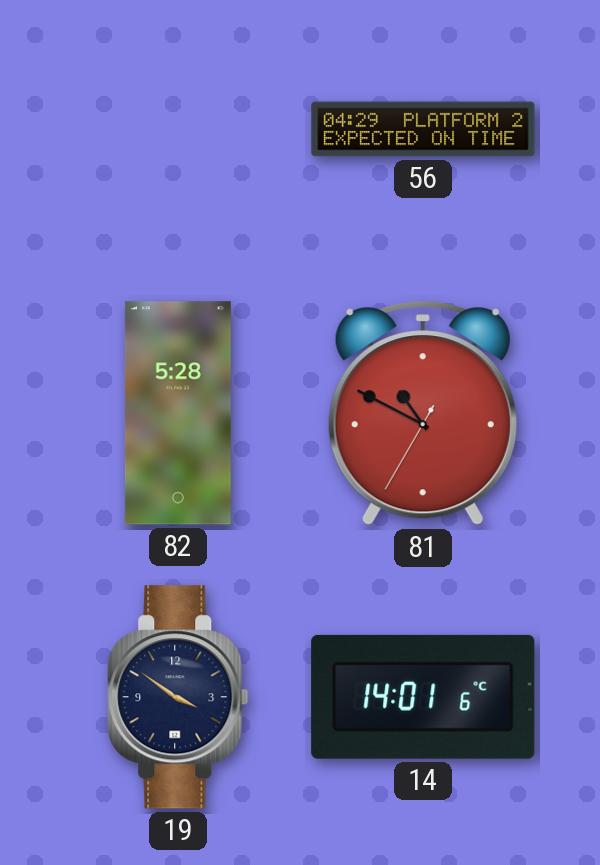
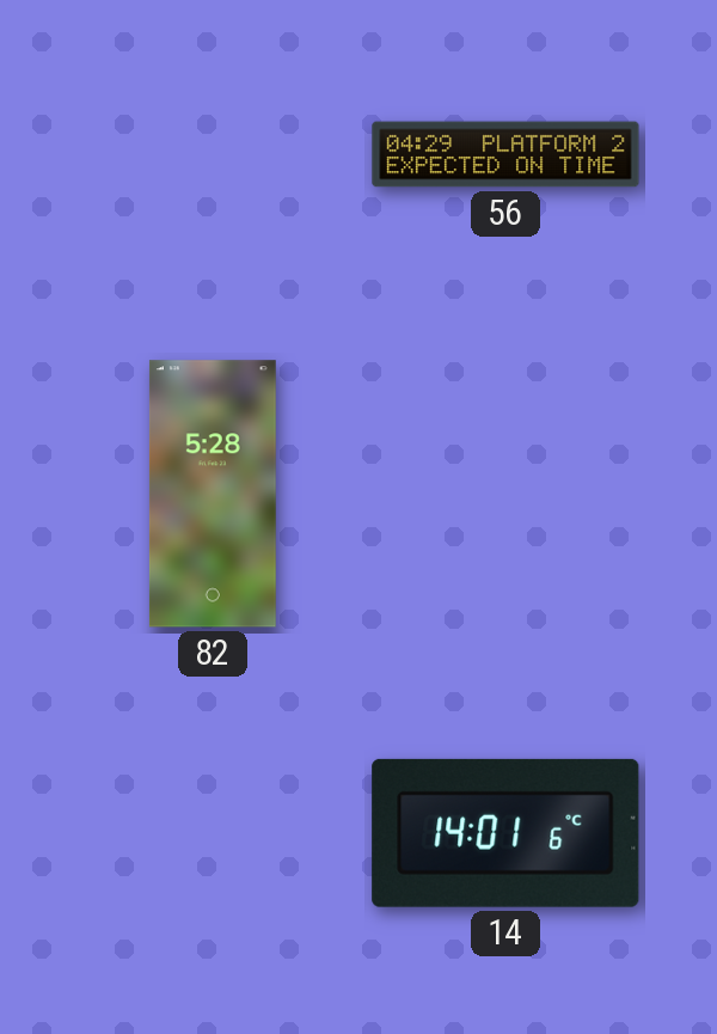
81: 10:49 -> none
19: 3:51 -> none
